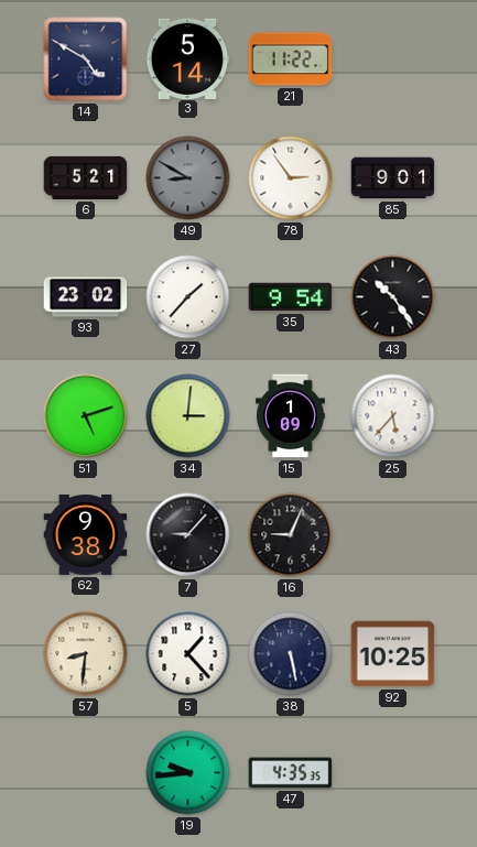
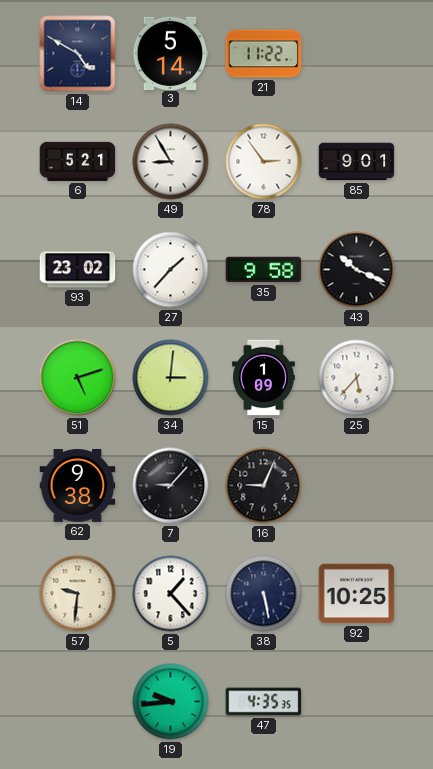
49: 8:50 -> 8:55
49 dial: grey -> white
35: 9:54 -> 9:58
43: 10:24 -> 10:19
57: 8:31 -> 9:31
